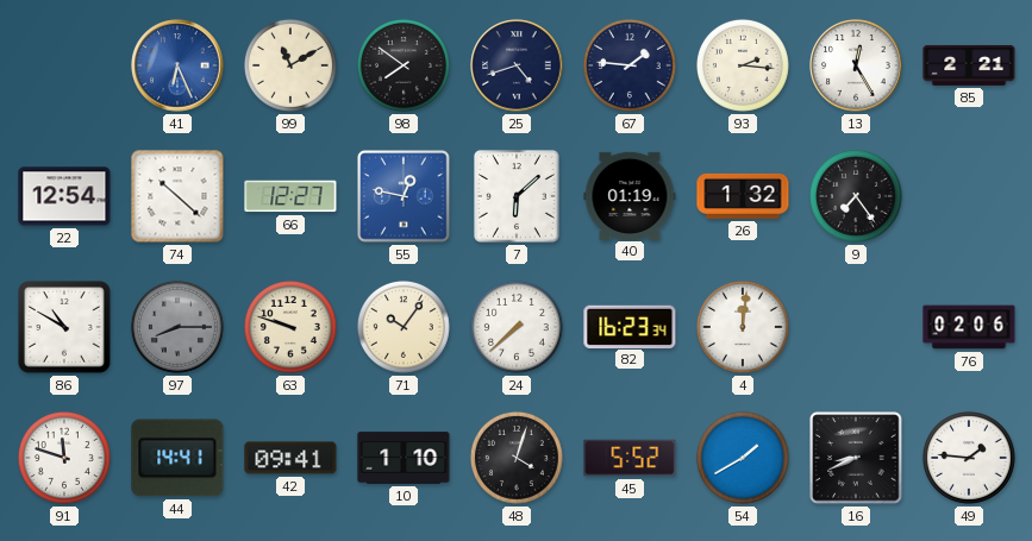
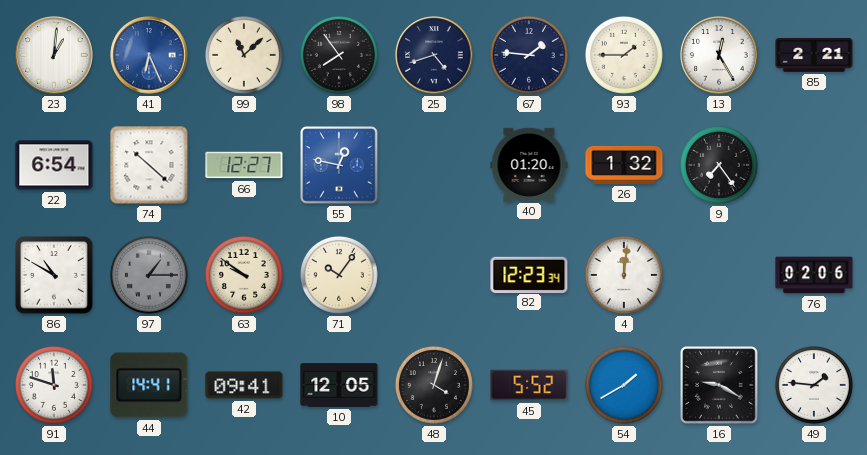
23: none -> 1:01
99: 11:10 -> 11:08
98: 7:51 -> 7:54
93: 2:16 -> 1:45
22: 12:54 -> 6:54
7: 6:08 -> none
40: 01:19 -> 01:20
97: 8:15 -> 1:15
63: 9:48 -> 9:51
24: 7:38 -> none
82: 16:23 -> 12:23
10: 1:10 -> 12:05
16: 8:41 -> 9:20
